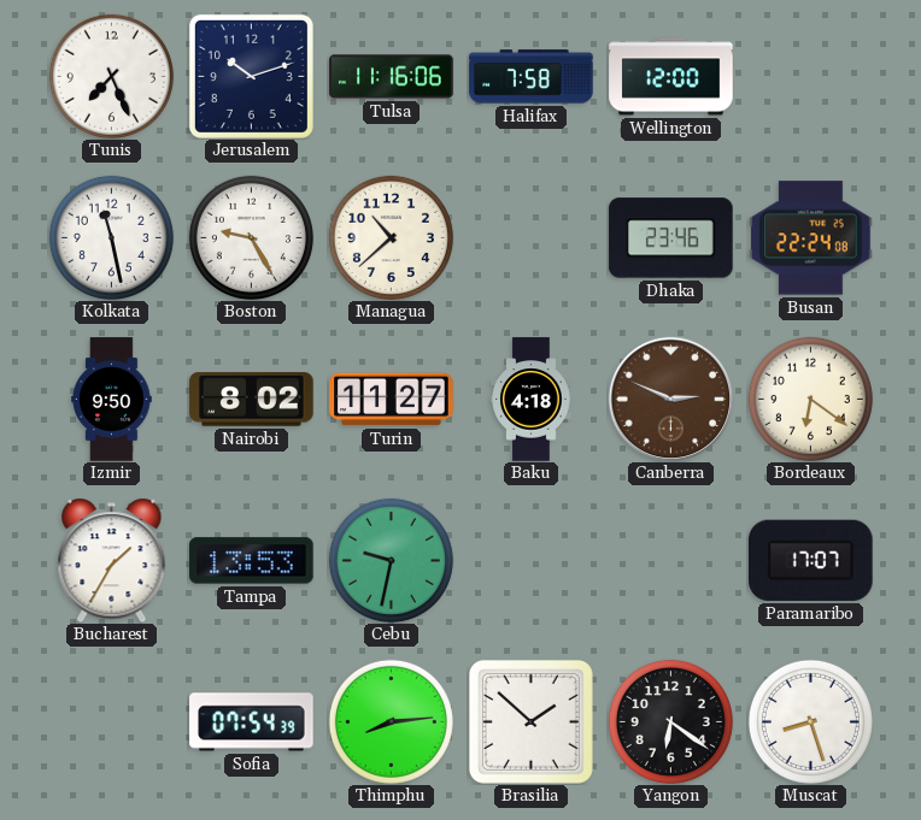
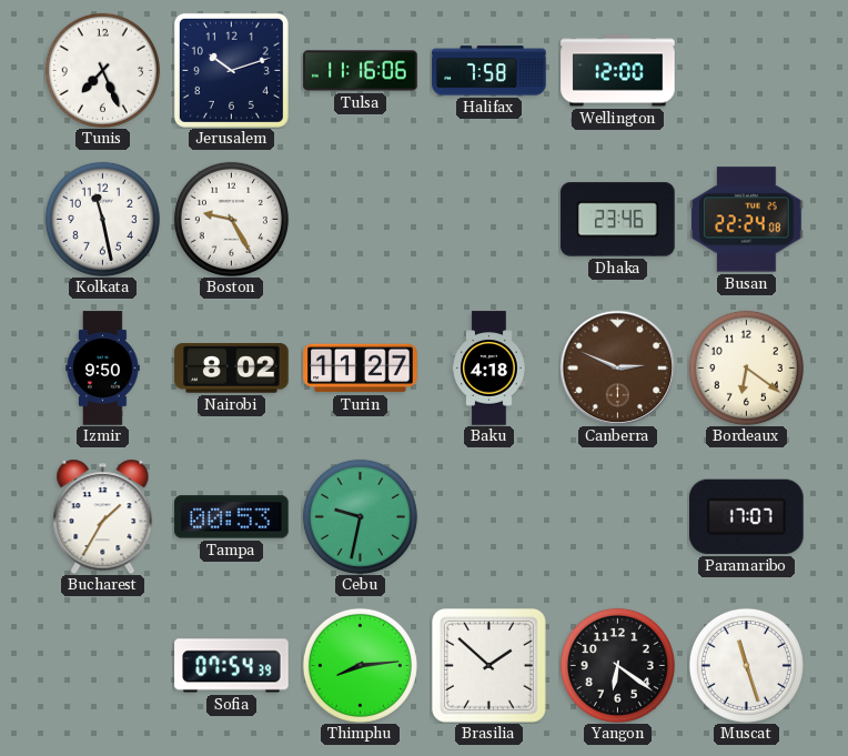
Managua: 10:38 -> none
Tampa: 13:53 -> 00:53
Muscat: 8:27 -> 11:27
